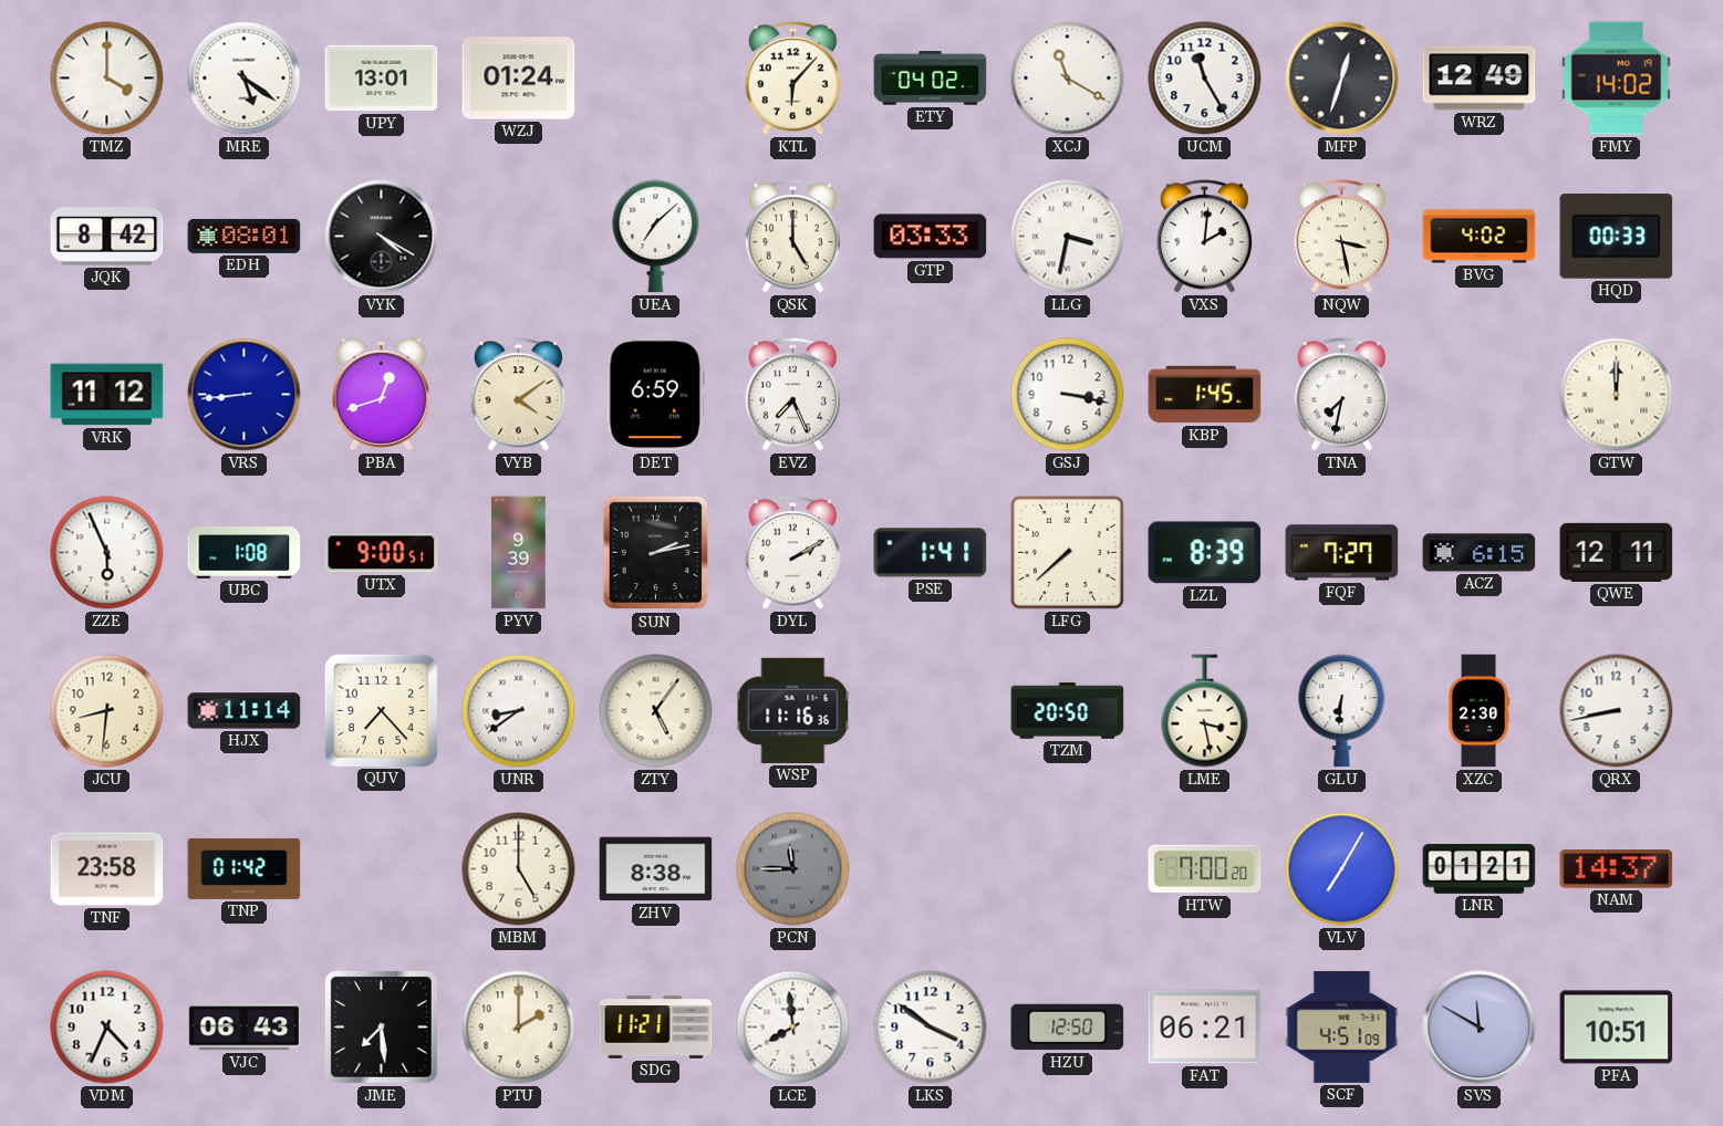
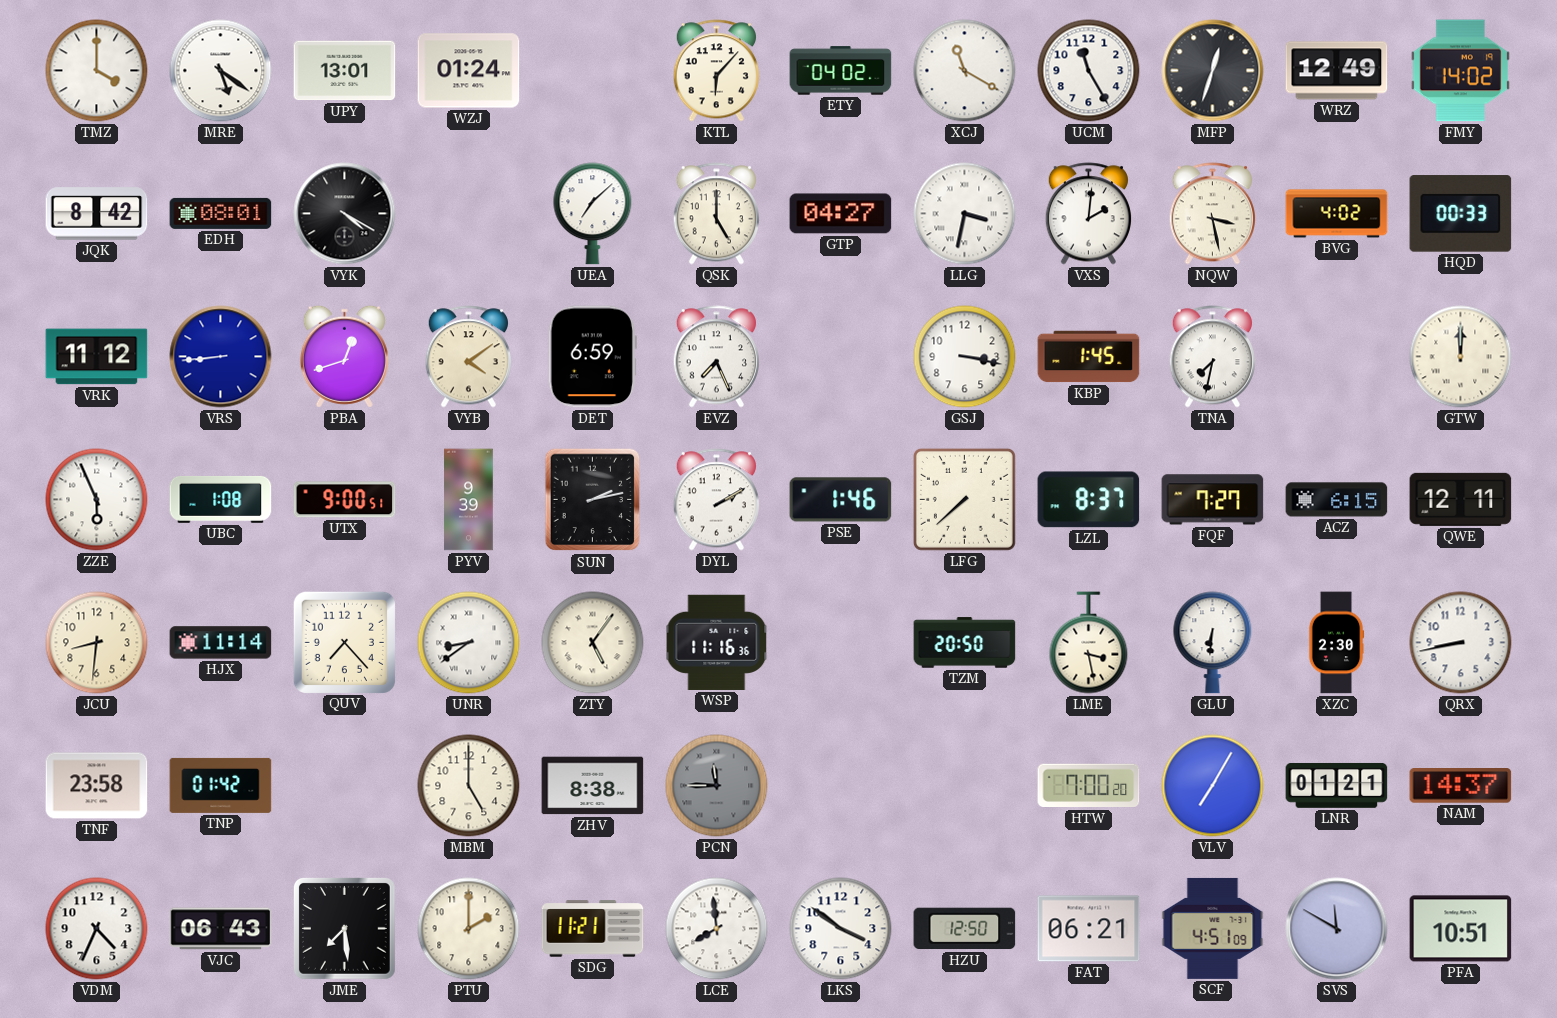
GTP: 03:33 -> 04:27
PSE: 1:41 -> 1:46
LZL: 8:39 -> 8:37
